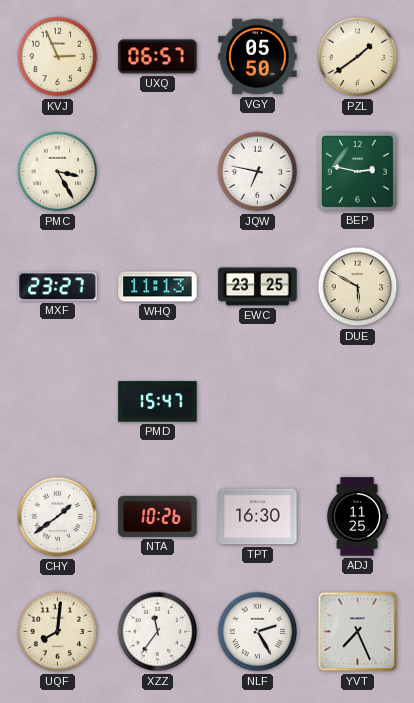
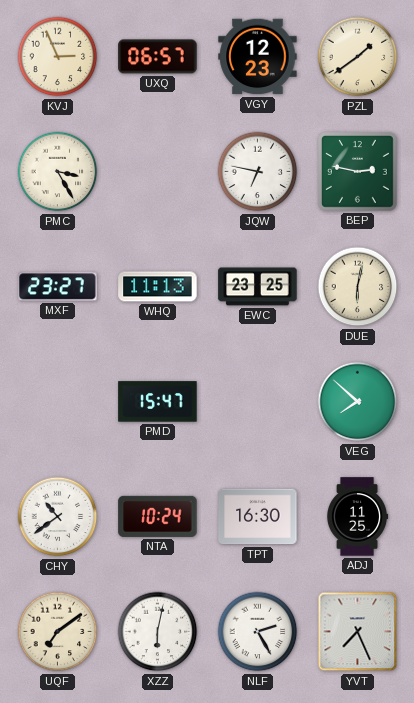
VGY: 05:50 -> 12:23
DUE: 5:50 -> 6:02
VEG: none -> 7:52
CHY: 1:39 -> 10:39
NTA: 10:26 -> 10:24
UQF: 8:01 -> 7:09
XZZ: 11:36 -> 6:02
